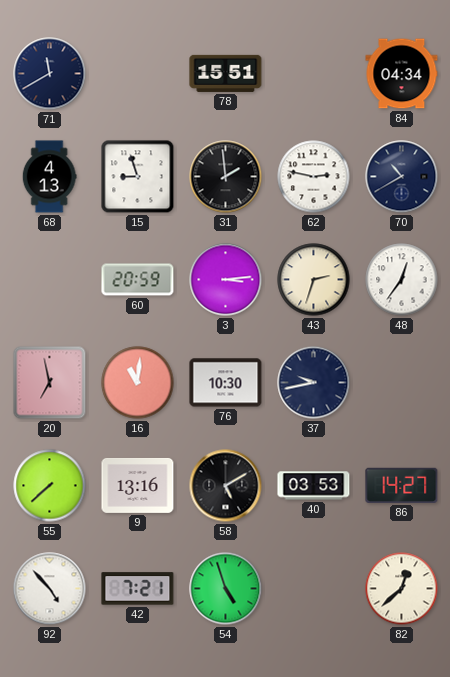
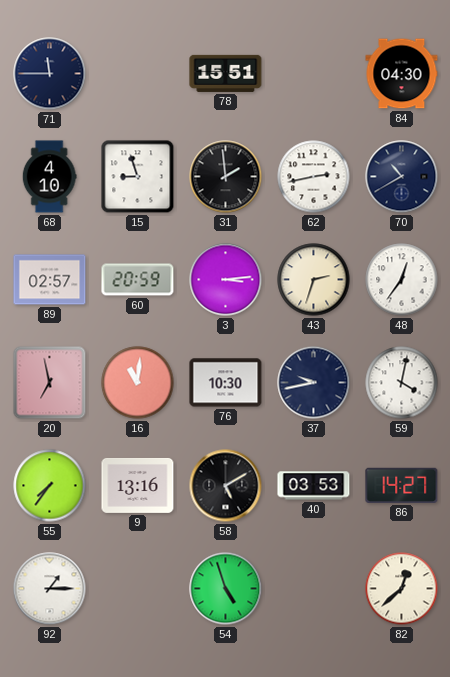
71: 11:40 -> 11:45
84: 04:34 -> 04:30
68: 4:13 -> 4:10
62: 2:47 -> 2:43
89: none -> 02:57
59: none -> 4:02
55: 7:38 -> 7:36
92: 4:53 -> 1:15
42: 7:21 -> none
